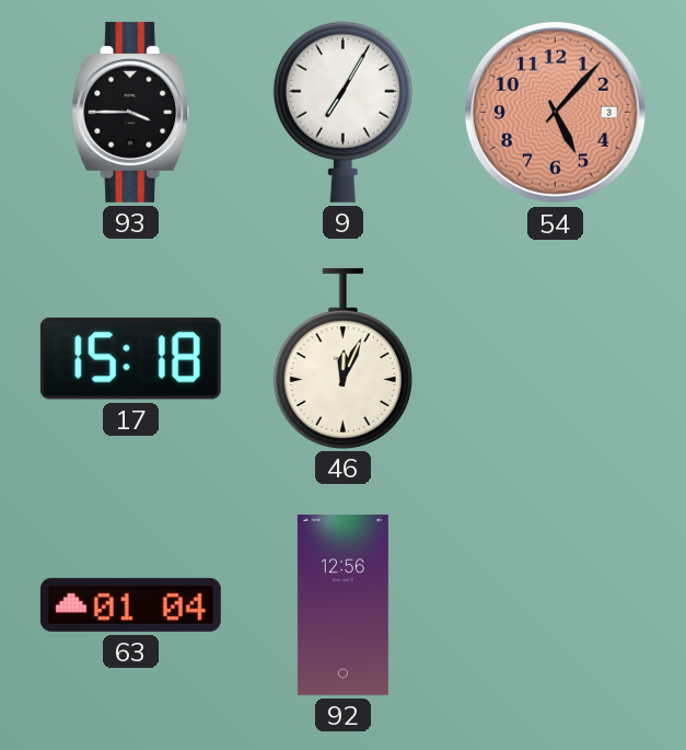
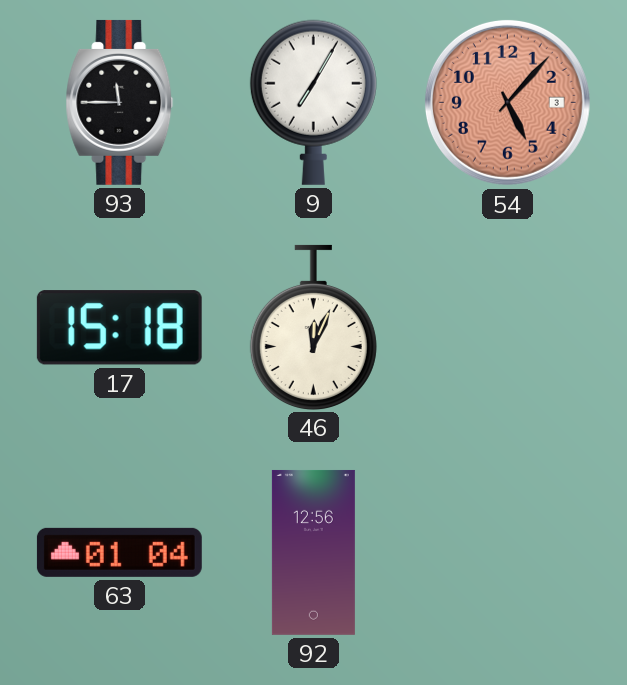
93: 3:45 -> 11:45
